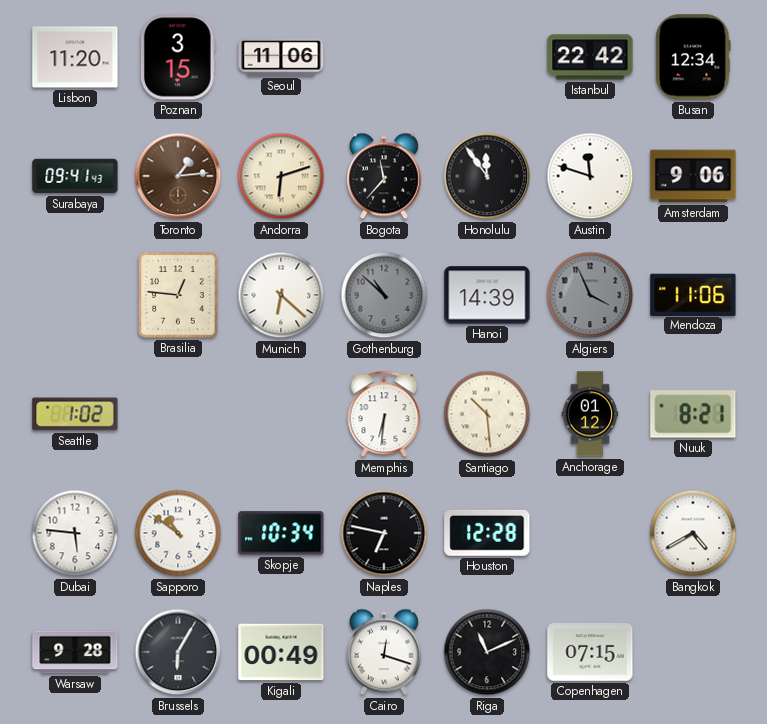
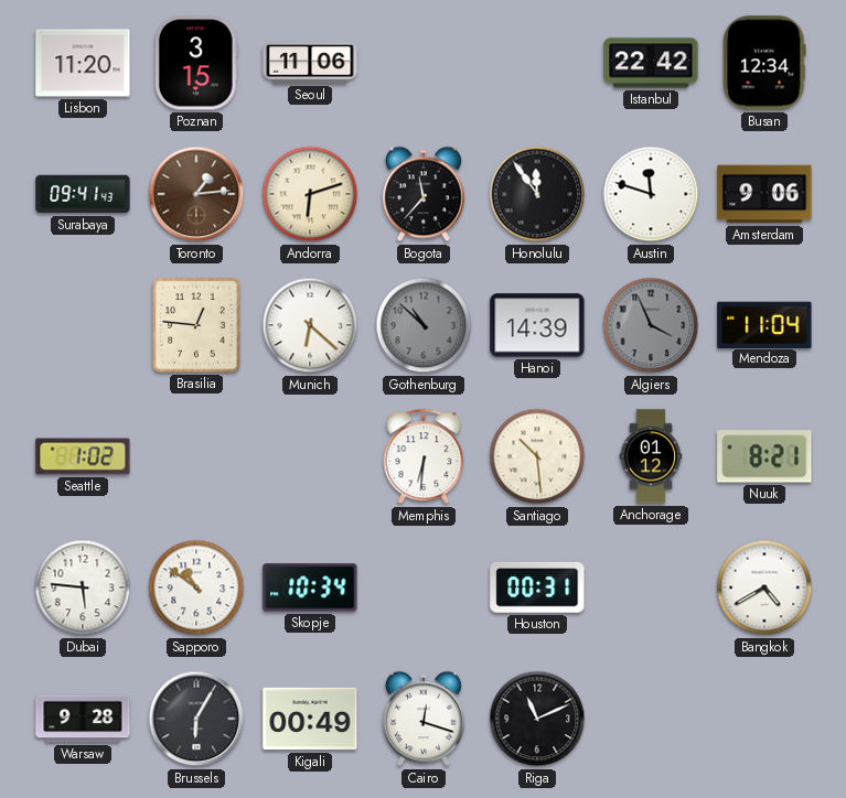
Mendoza: 11:06 -> 11:04
Naples: 6:47 -> none
Houston: 12:28 -> 00:31
Copenhagen: 07:15 -> none
